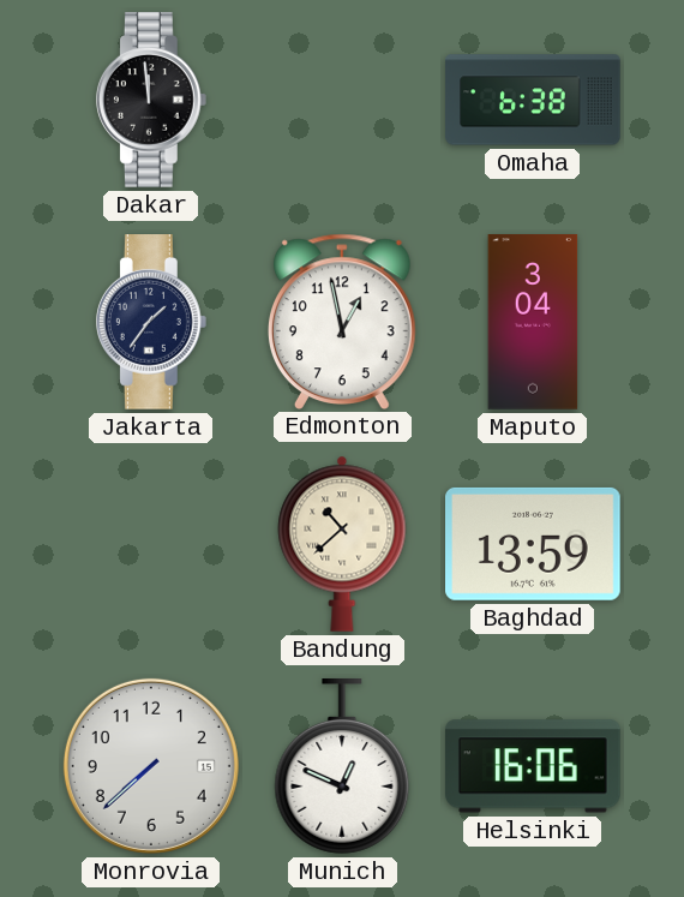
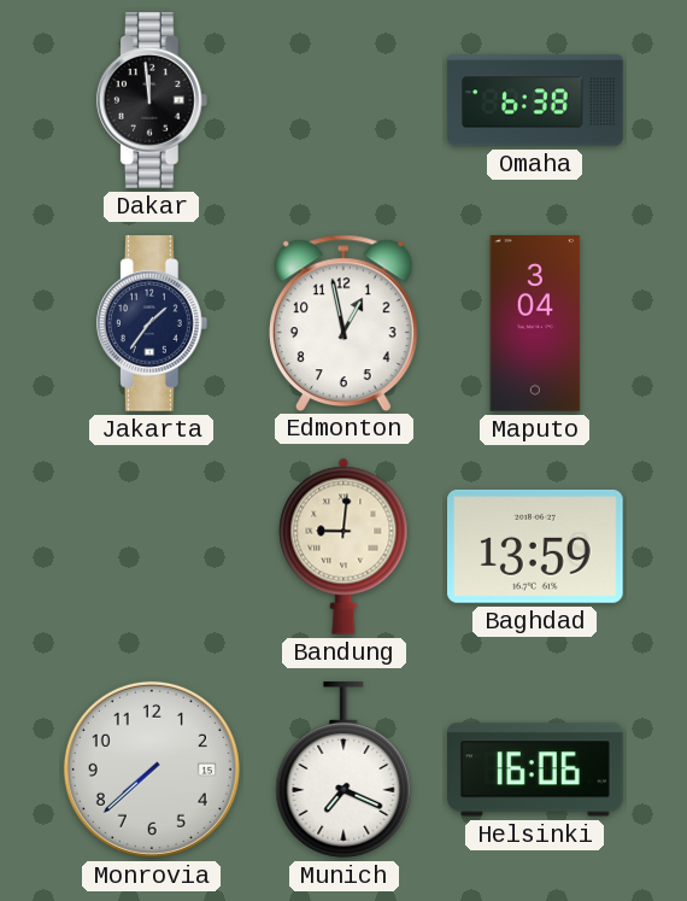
Bandung: 10:38 -> 9:01
Munich: 12:49 -> 7:19
